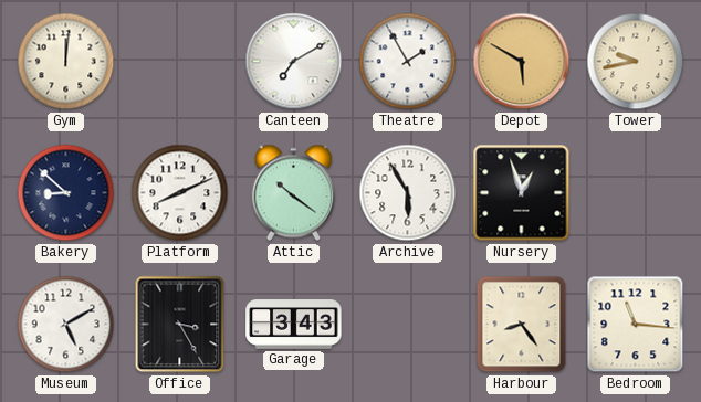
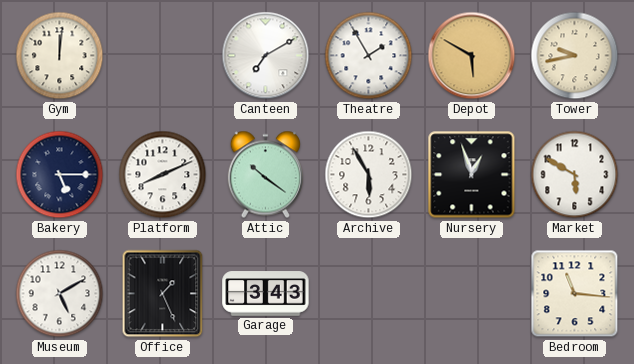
Bakery: 8:52 -> 5:15
Market: none -> 5:50
Office: 3:25 -> 1:26
Harbour: 8:24 -> none
